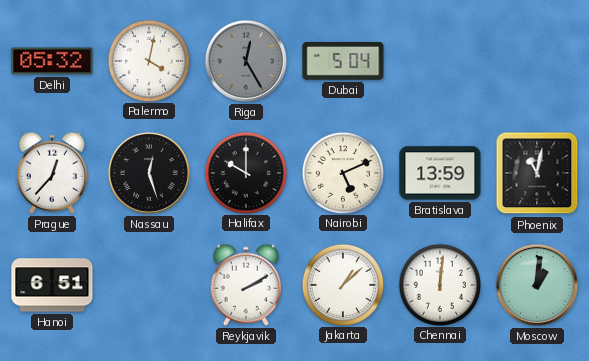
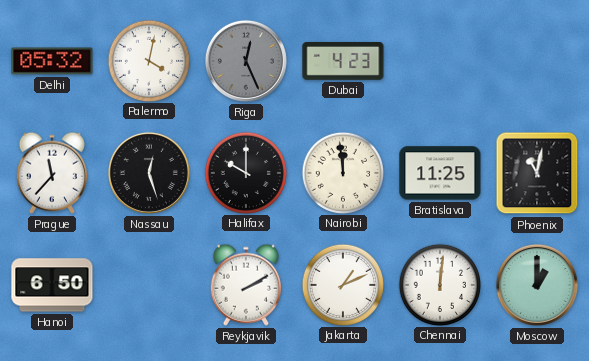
Riga: 12:25 -> 12:26
Dubai: 5:04 -> 4:23
Prague: 12:37 -> 11:37
Nairobi: 5:11 -> 11:59
Bratislava: 13:59 -> 11:25
Hanoi: 6:51 -> 6:50
Jakarta: 1:08 -> 1:11
Moscow: 1:01 -> 1:00
